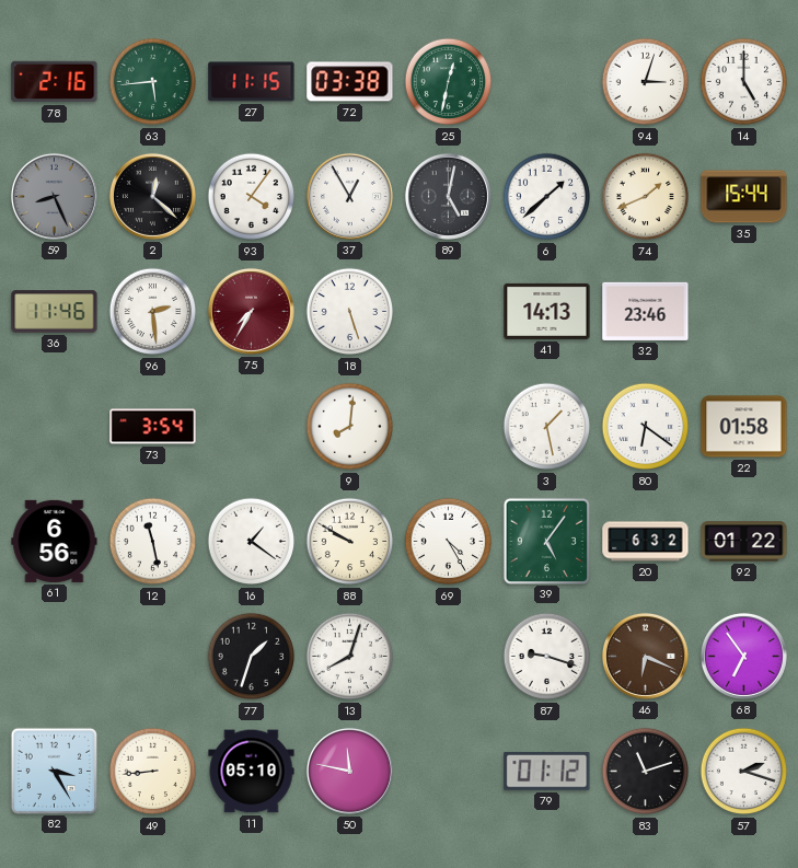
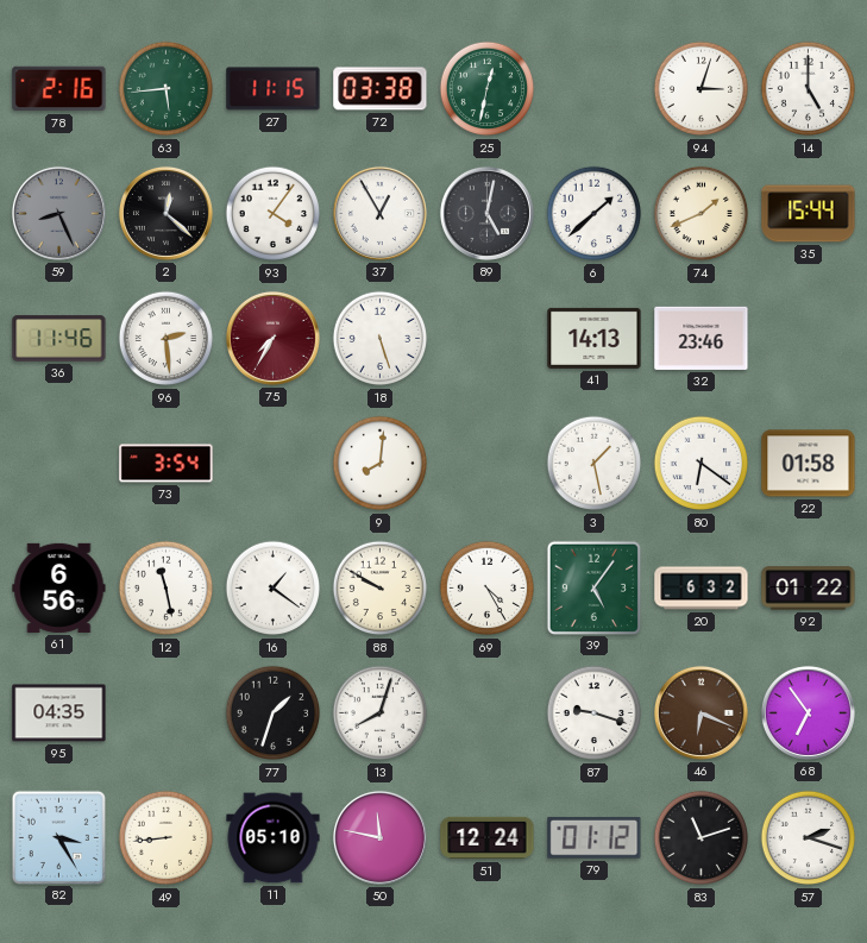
95: none -> 04:35
51: none -> 12:24
